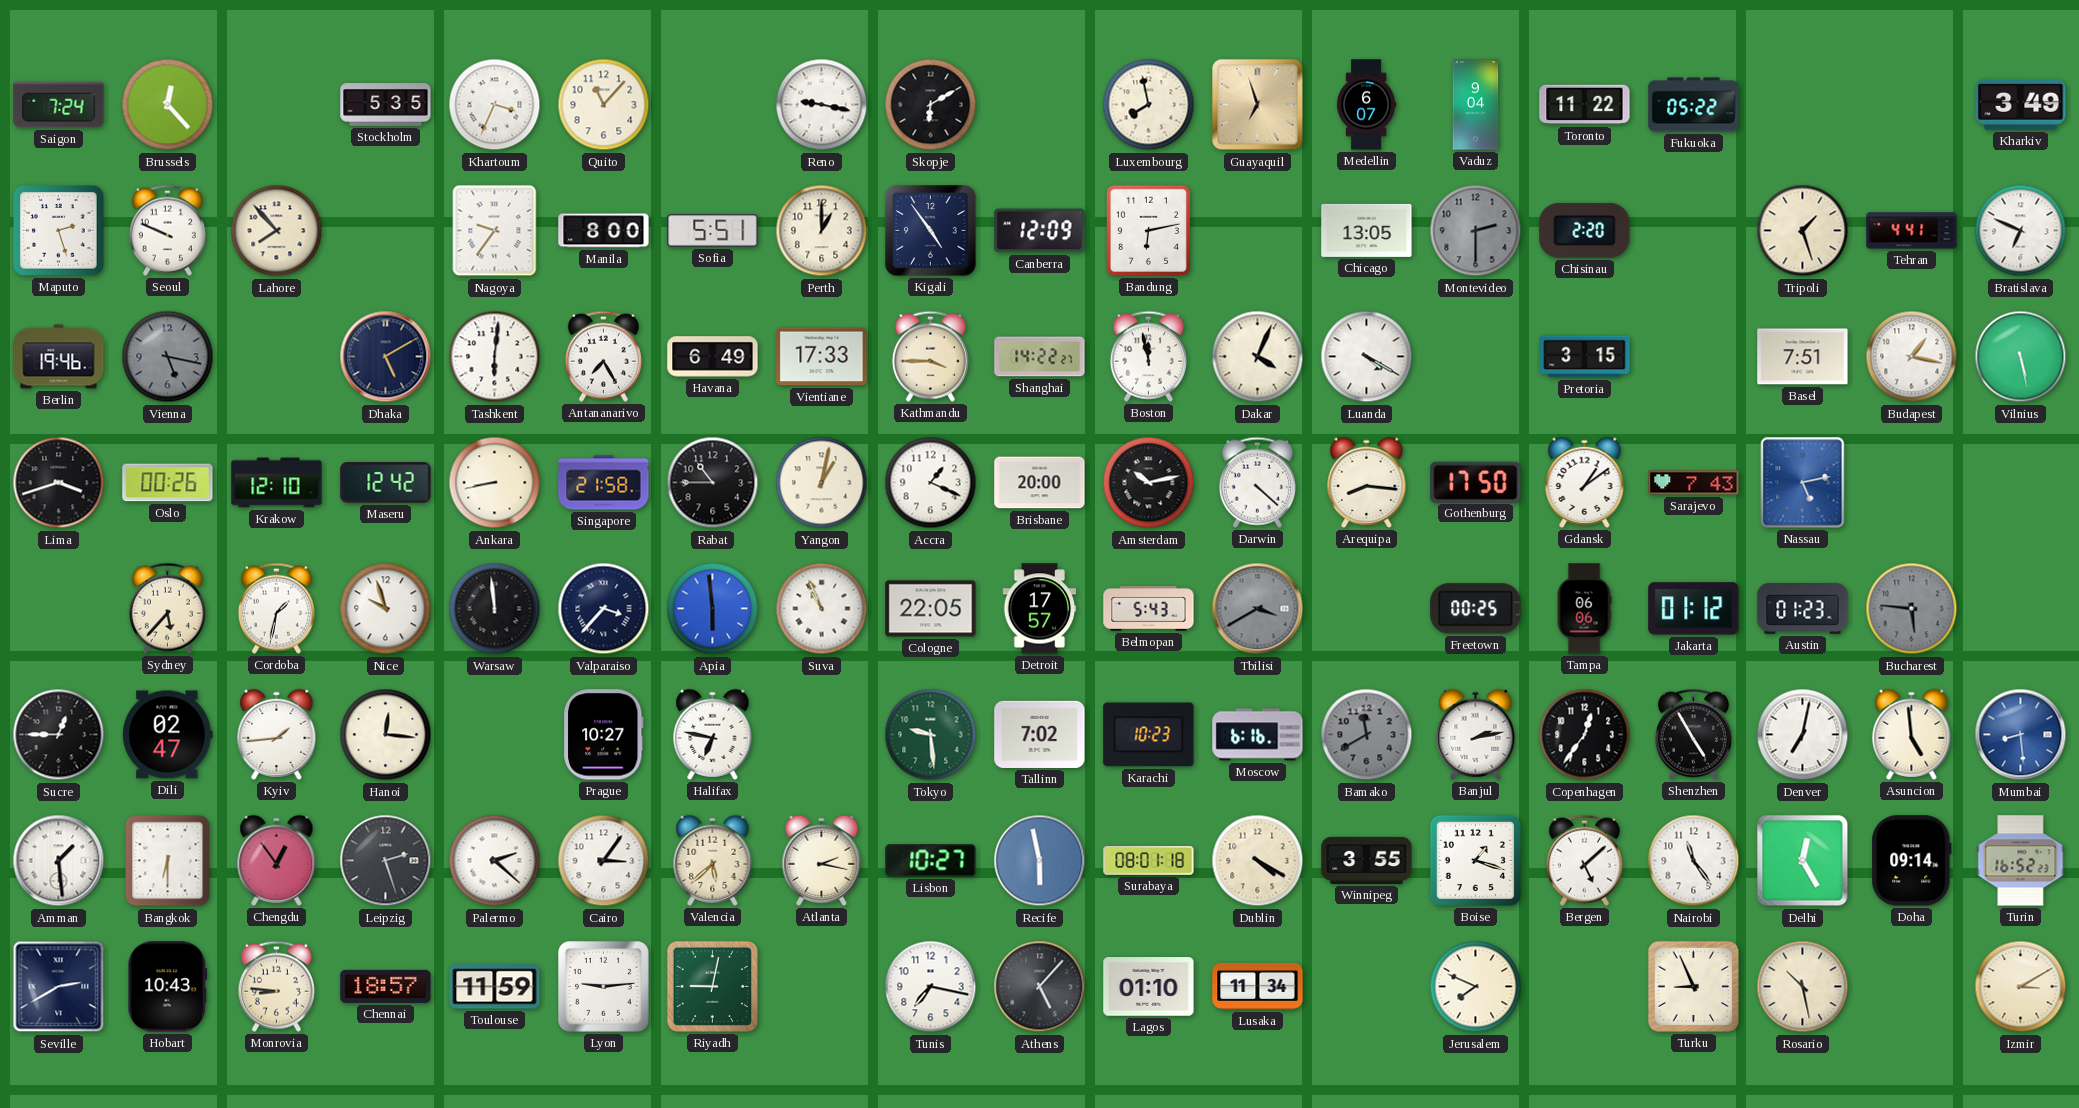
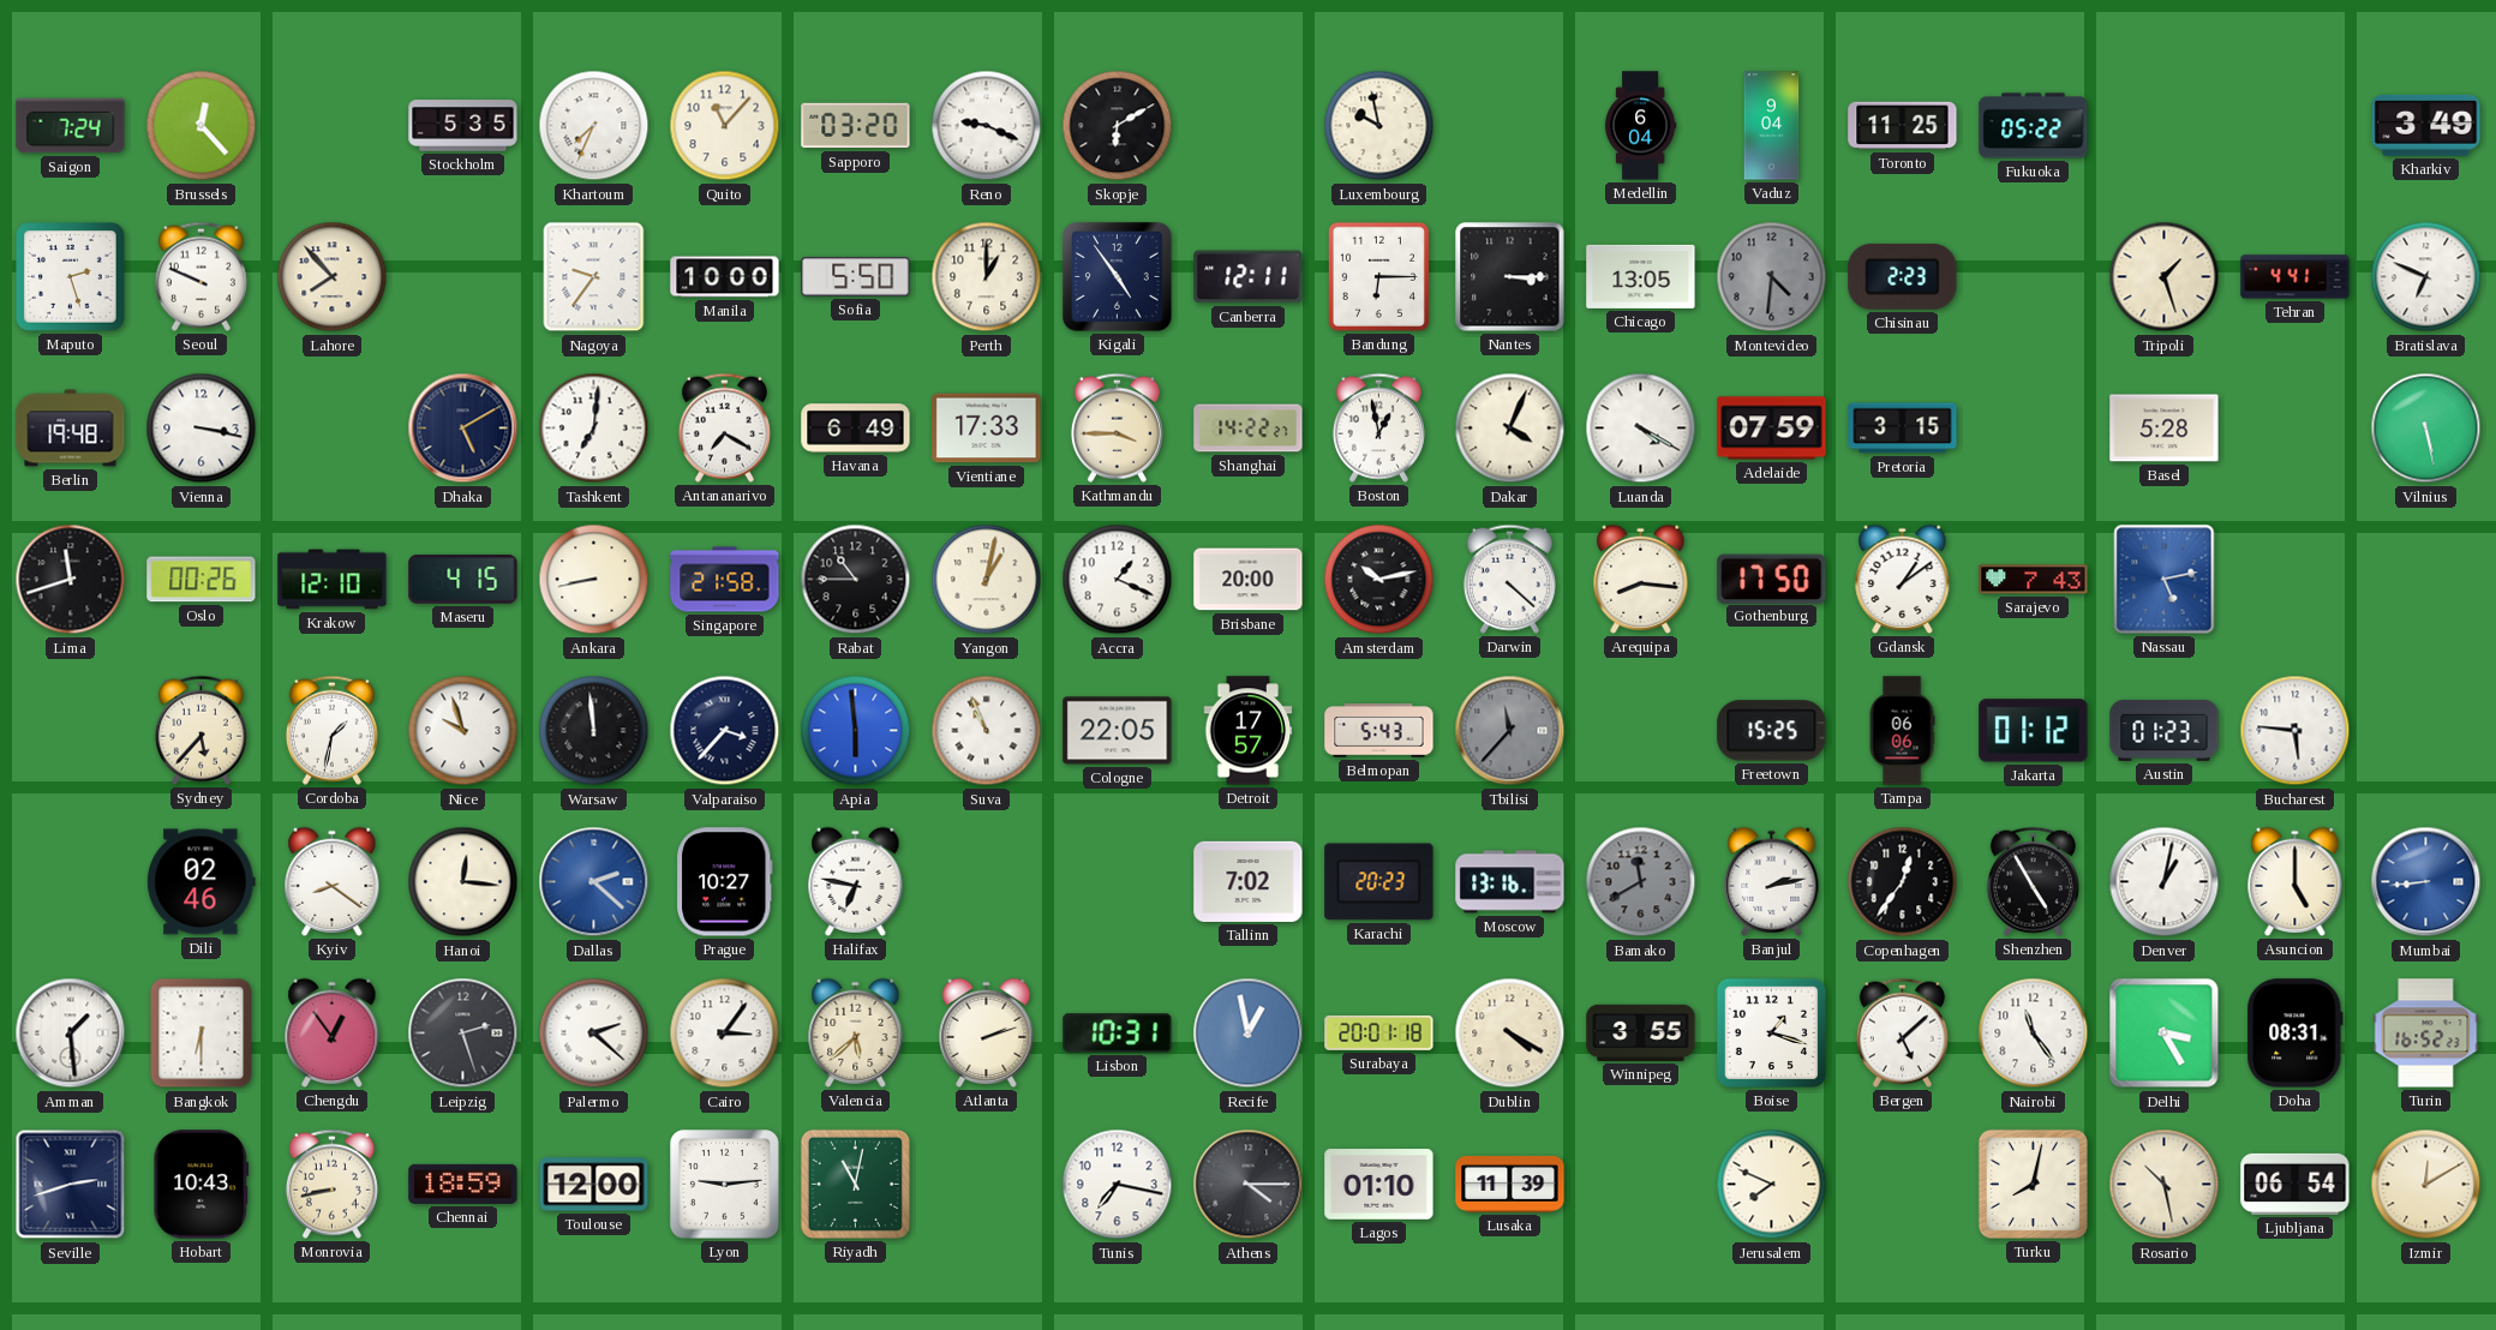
Khartoum: 3:34 -> 7:34
Sapporo: none -> 03:20
Reno: 9:17 -> 9:19
Luxembourg: 7:58 -> 9:58
Guayaquil: 6:57 -> none
Medellin: 6:07 -> 6:04
Toronto: 11:22 -> 11:25
Manila: 8:00 -> 10:00
Sofia: 5:51 -> 5:50
Canberra: 12:09 -> 12:11
Bandung: 6:13 -> 6:15
Nantes: none -> 3:15
Montevideo: 2:30 -> 4:31
Chisinau: 2:20 -> 2:23
Berlin: 19:46 -> 19:48
Vienna: 5:17 -> 3:17
Vienna dial: grey -> white
Tashkent: 6:01 -> 7:01
Antananarivo: 7:25 -> 7:20
Boston: 11:58 -> 12:58
Adelaide: none -> 07:59
Basel: 7:51 -> 5:28
Budapest: 1:17 -> none
Lima: 3:42 -> 11:42
Maseru: 12:42 -> 4:15
Tbilisi: 3:40 -> 11:37
Freetown: 00:25 -> 15:25
Bucharest dial: grey -> white
Sucre: 12:45 -> none
Dili: 02:47 -> 02:46
Kyiv: 1:44 -> 8:21
Dallas: none -> 2:22
Tokyo: 9:29 -> none
Karachi: 10:23 -> 20:23
Moscow: 6:16 -> 13:16
Denver: 7:02 -> 1:02
Asuncion: 4:59 -> 5:00
Mumbai: 8:29 -> 8:44
Atlanta: 2:17 -> 2:12
Lisbon: 10:27 -> 10:31
Recife: 5:58 -> 12:58
Surabaya: 08:01 -> 20:01
Delhi: 12:25 -> 3:25
Doha: 09:14 -> 08:31
Seville: 2:40 -> 2:42
Monrovia: 8:46 -> 8:43
Chennai: 18:57 -> 18:59
Toulouse: 11:59 -> 12:00
Riyadh: 9:02 -> 11:02
Athens: 5:07 -> 4:15
Lusaka: 11:34 -> 11:39
Turku: 8:56 -> 8:02
Ljubljana: none -> 06:54
Izmir: 3:10 -> 12:10
